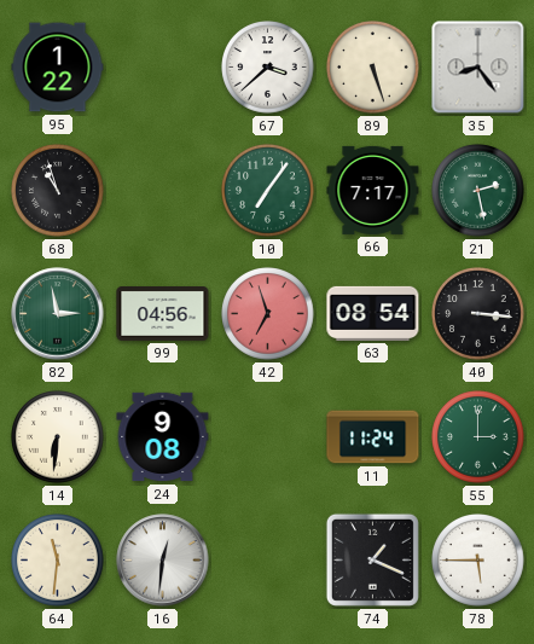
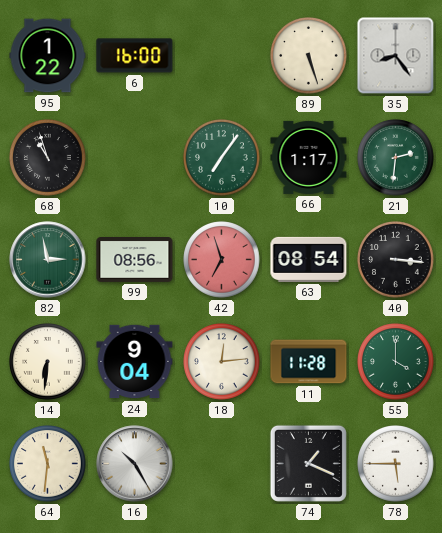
6: none -> 16:00
67: 3:38 -> none
66: 7:17 -> 1:17
21: 2:28 -> 2:31
99: 04:56 -> 08:56
24: 9:08 -> 9:04
18: none -> 12:14
11: 11:24 -> 11:28
55: 3:00 -> 4:00
16: 12:31 -> 10:25
